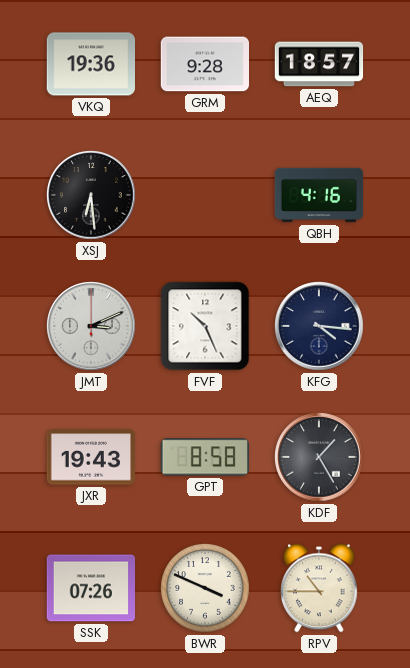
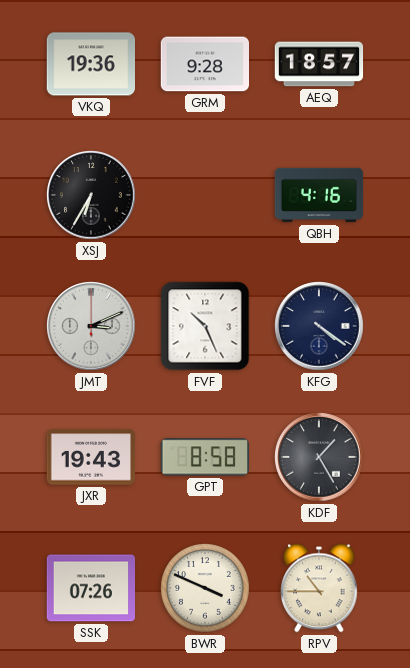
XSJ: 6:29 -> 6:35
KFG: 4:16 -> 4:21
